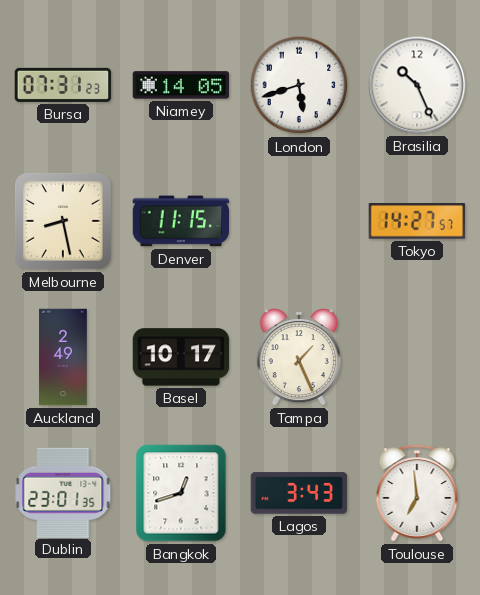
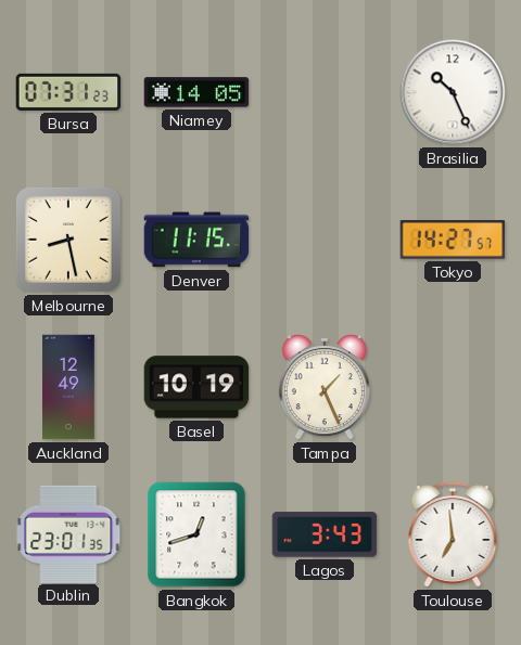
London: 5:42 -> none
Auckland: 2:49 -> 12:49
Basel: 10:17 -> 10:19
